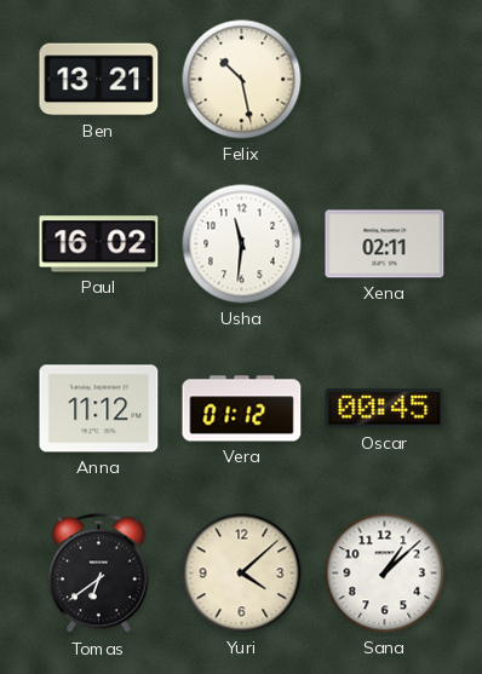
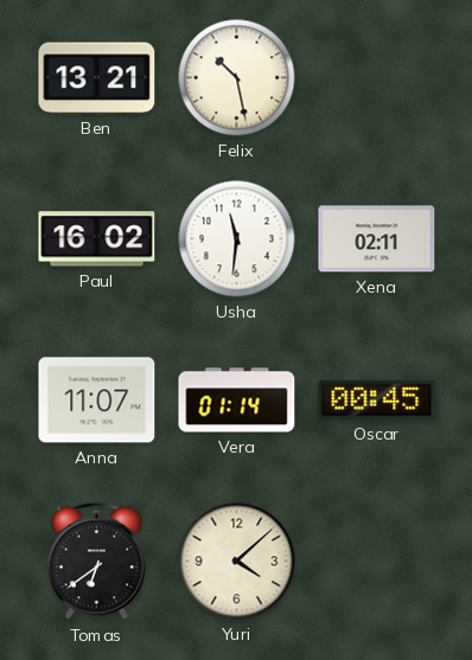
Anna: 11:12 -> 11:07
Vera: 01:12 -> 01:14
Sana: 1:08 -> none
